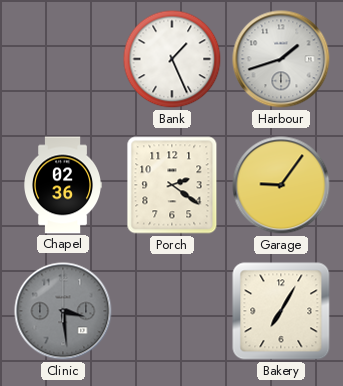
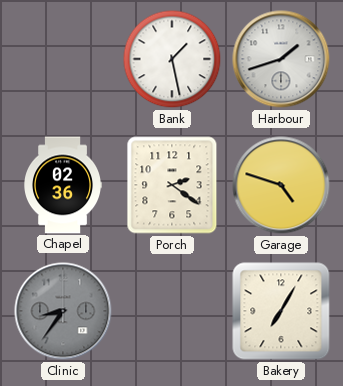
Bank: 1:26 -> 1:28
Garage: 9:06 -> 4:48
Clinic: 3:29 -> 8:36
